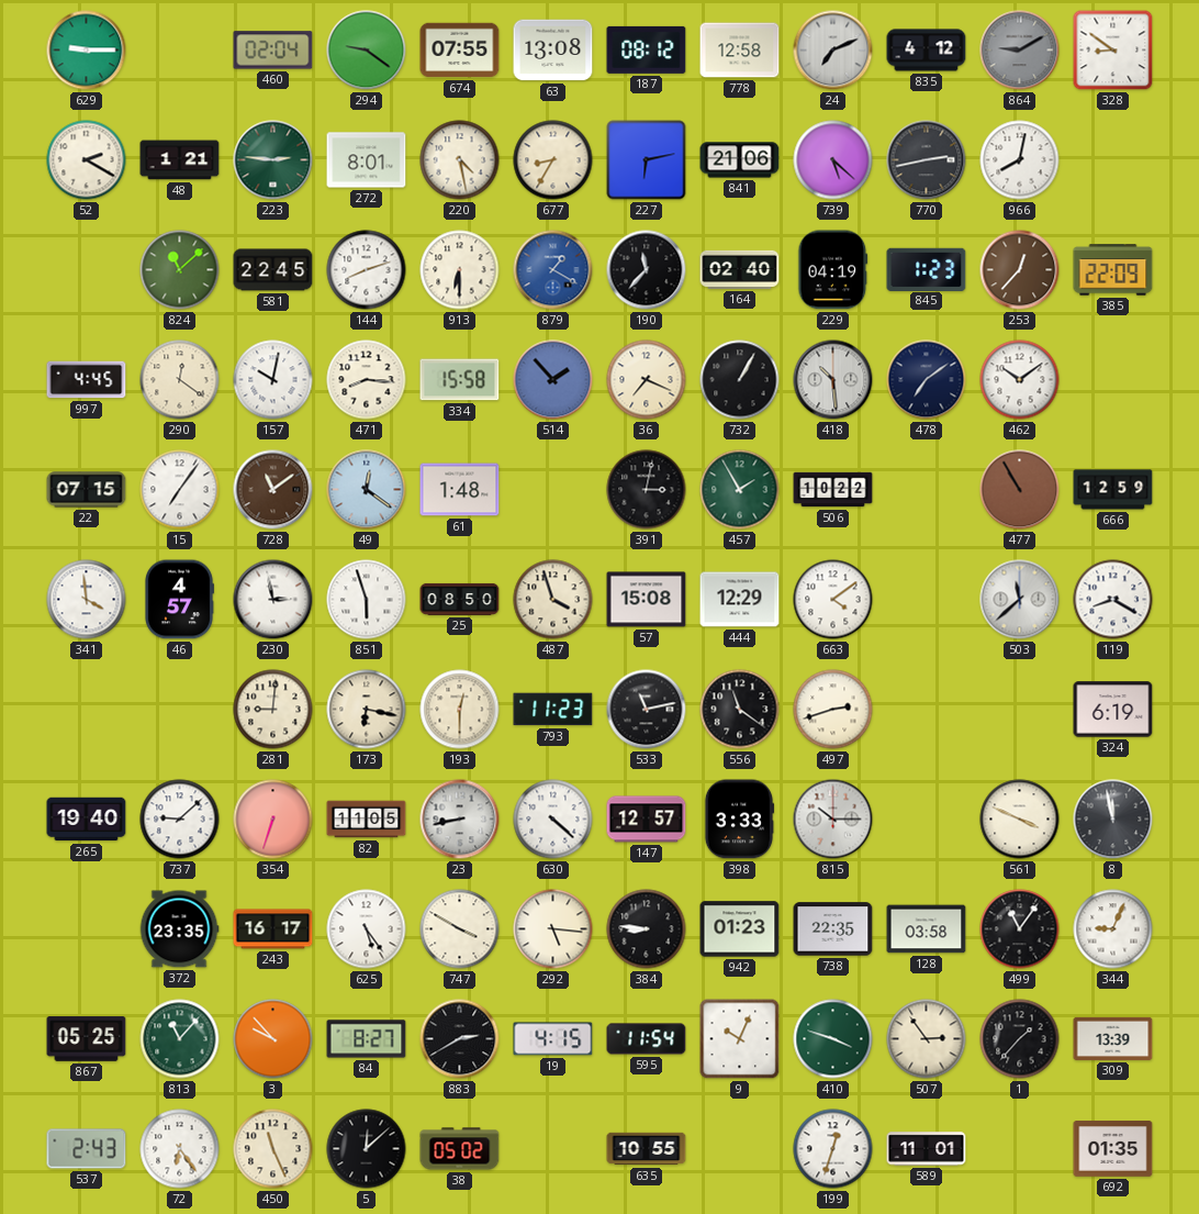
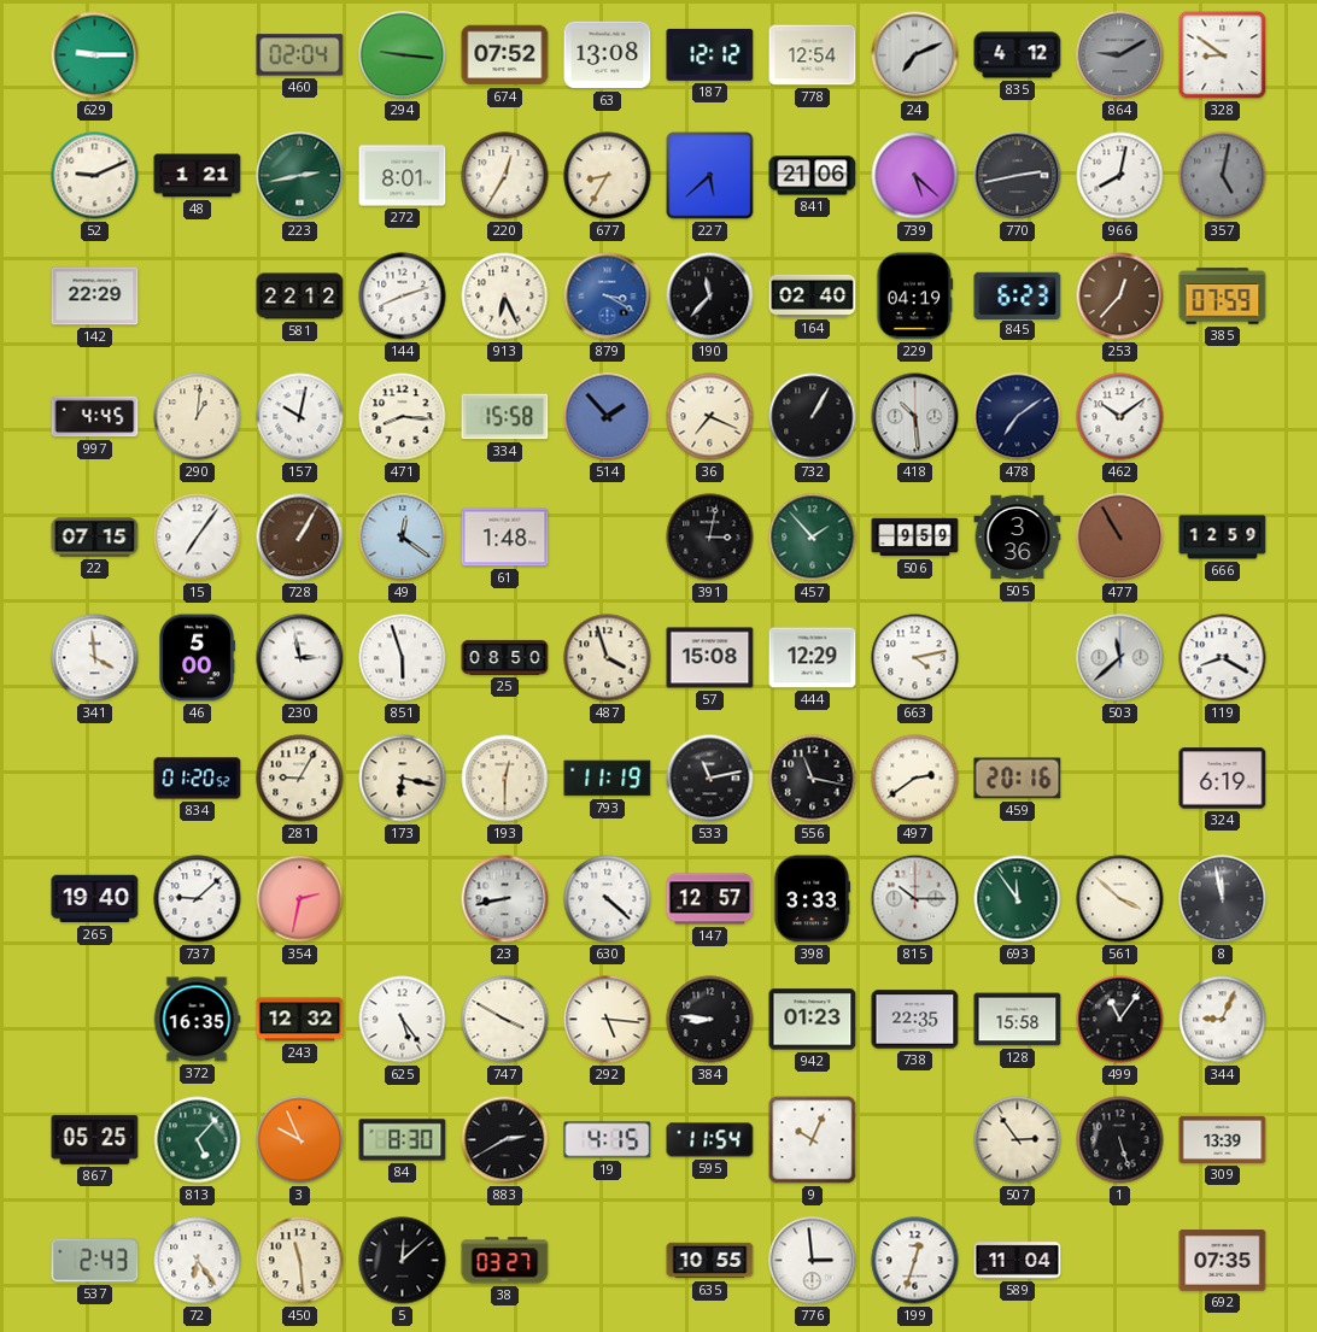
294: 9:21 -> 9:16
674: 07:55 -> 07:52
187: 08:12 -> 12:12
778: 12:58 -> 12:54
52: 2:20 -> 9:11
223: 2:46 -> 2:43
220: 4:28 -> 12:35
227: 6:13 -> 5:38
357: none -> 5:02
142: none -> 22:29
824: 11:08 -> none
581: 22:45 -> 22:12
913: 6:30 -> 6:26
879: 1:20 -> 3:20
845: 1:23 -> 6:23
385: 22:09 -> 07:59
290: 12:21 -> 1:01
728: 11:09 -> 1:05
457: 1:55 -> 1:53
506: 10:22 -> 9:59
505: none -> 3:36
46: 4:57 -> 5:00
663: 4:09 -> 4:13
834: none -> 01:20
281: 9:01 -> 9:05
793: 11:23 -> 11:19
556: 11:21 -> 11:17
497: 2:42 -> 2:39
459: none -> 20:16
354: 6:33 -> 2:32
82: 11:05 -> none
693: none -> 11:54
561: 3:49 -> 3:52
372: 23:35 -> 16:35
243: 16:17 -> 12:32
128: 03:58 -> 15:58
813: 11:07 -> 5:07
3: 9:53 -> 9:56
84: 8:27 -> 8:30
410: 3:48 -> none
1: 1:37 -> 5:27
450: 11:26 -> 11:29
38: 05:02 -> 03:27
776: none -> 2:59
589: 11:01 -> 11:04
692: 01:35 -> 07:35
